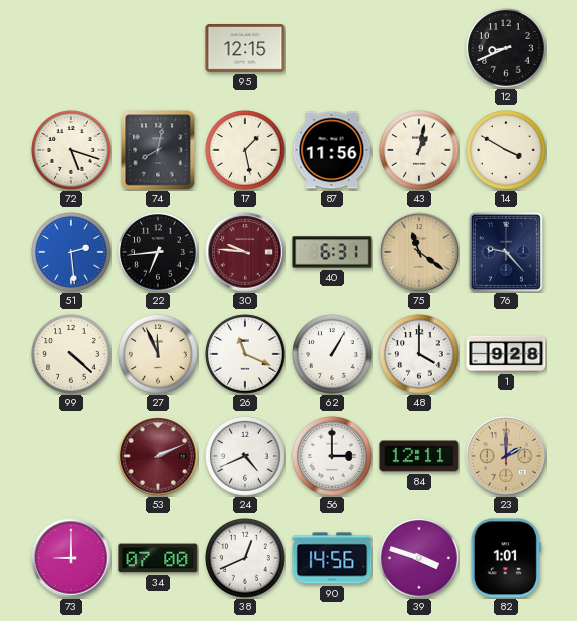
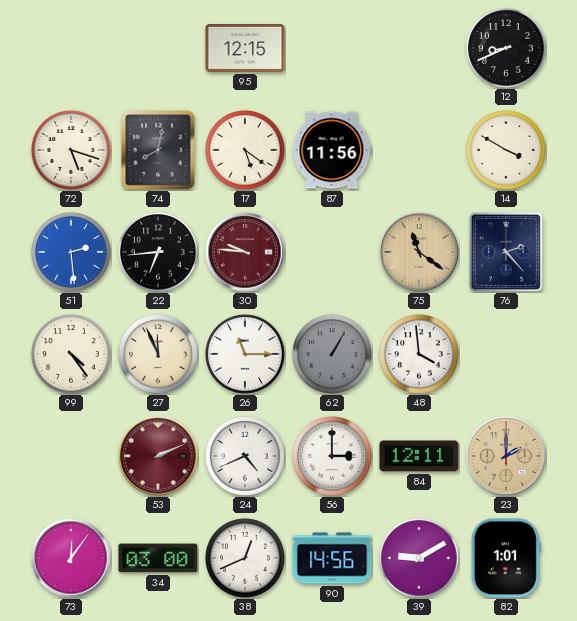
17: 1:28 -> 5:21
43: 1:02 -> none
40: 6:31 -> none
76: 9:23 -> 2:23
99: 4:22 -> 4:24
26: 11:19 -> 11:15
62 dial: white -> grey
48: 4:00 -> 3:59
1: 9:28 -> none
73: 9:00 -> 12:06
34: 07:00 -> 03:00
39: 3:48 -> 9:10
